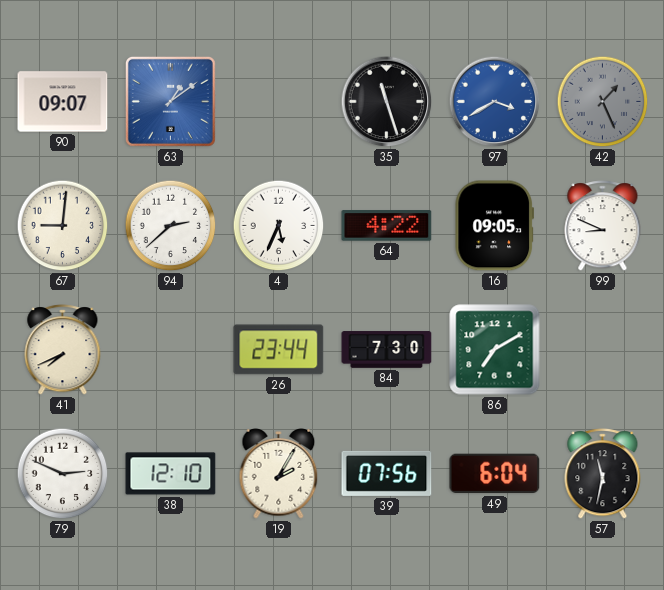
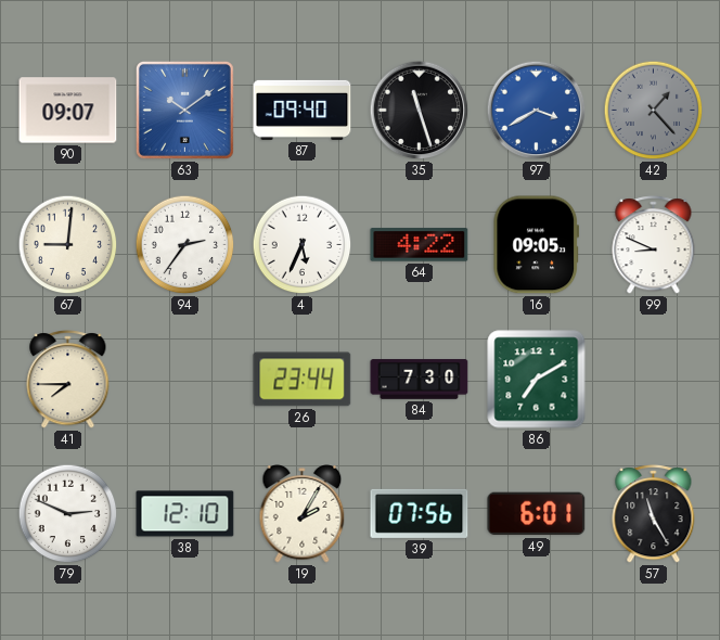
63: 1:09 -> 10:09
87: none -> 09:40
42: 1:26 -> 1:23
94: 2:38 -> 2:36
41: 7:41 -> 7:45
49: 6:04 -> 6:01
57: 11:32 -> 11:25
